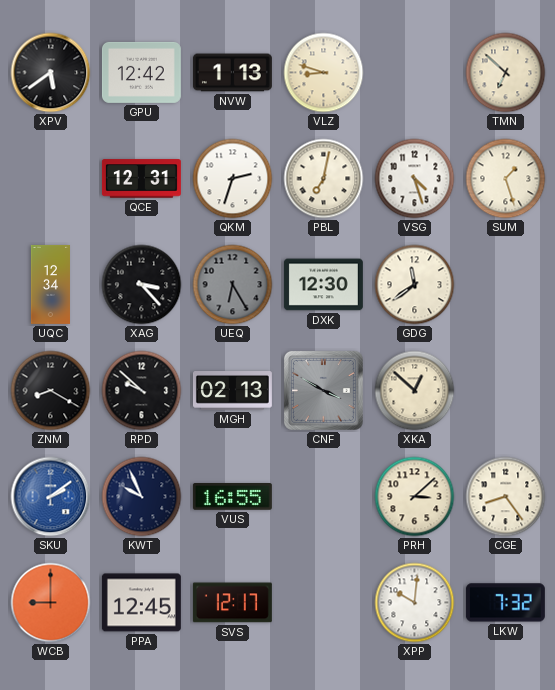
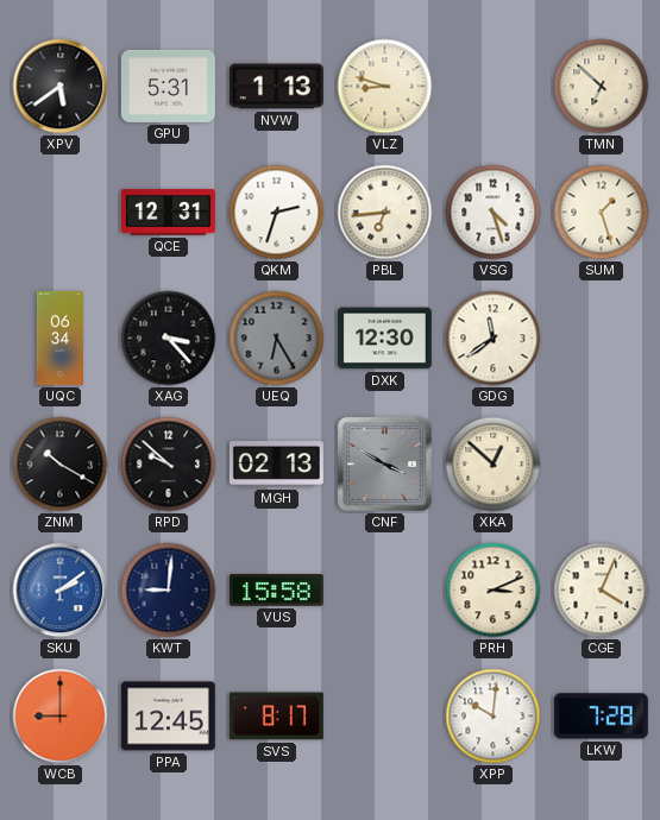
GPU: 12:42 -> 5:31
PBL: 7:02 -> 6:44
UQC: 12:34 -> 06:34
ZNM: 8:20 -> 10:20
KWT: 9:56 -> 9:01
VUS: 16:55 -> 15:58
PRH: 3:08 -> 3:11
CGE: 8:24 -> 4:04
SVS: 12:17 -> 8:17
LKW: 7:32 -> 7:28
